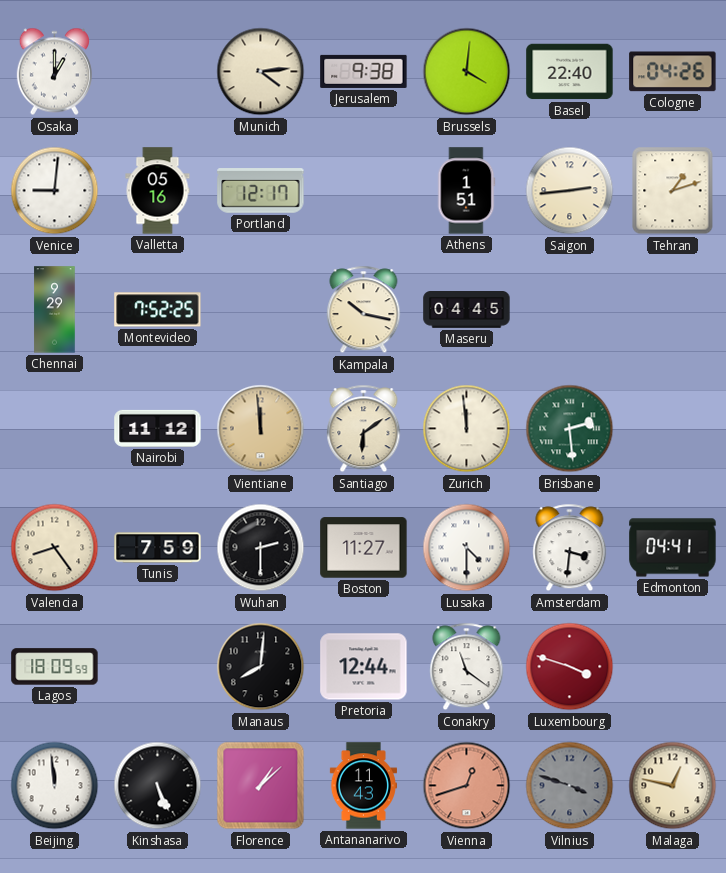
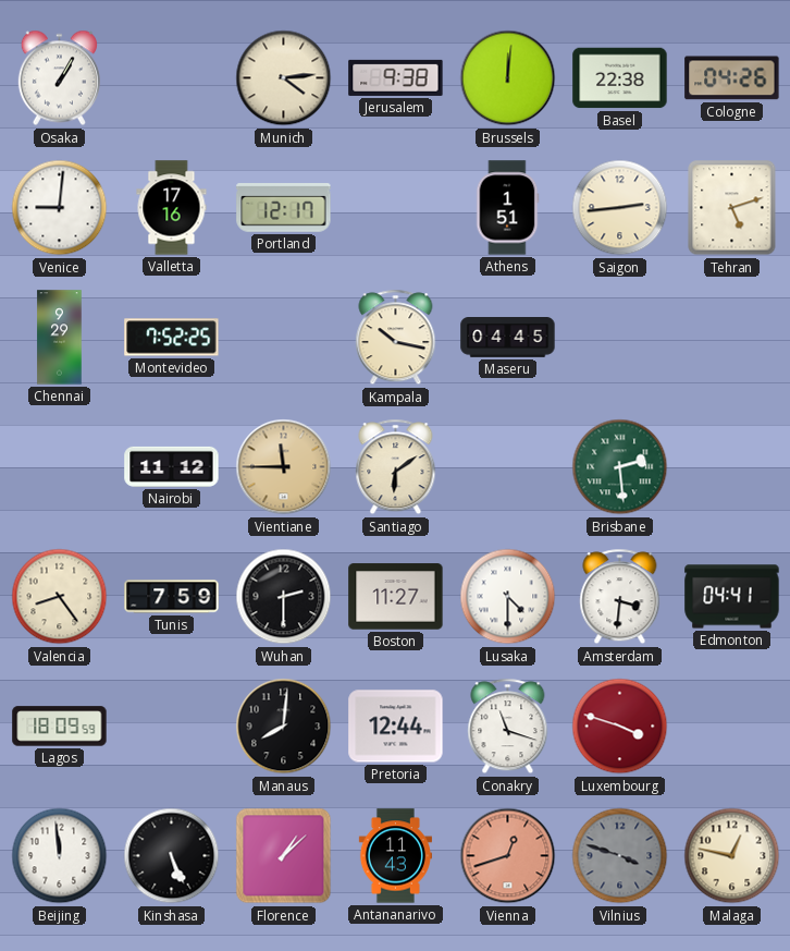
Osaka: 1:00 -> 1:05
Brussels: 4:01 -> 12:01
Basel: 22:40 -> 22:38
Valletta: 05:16 -> 17:16
Tehran: 1:12 -> 5:12
Vientiane: 11:59 -> 11:45
Zurich: 11:59 -> none
Conakry: 11:21 -> 11:18
